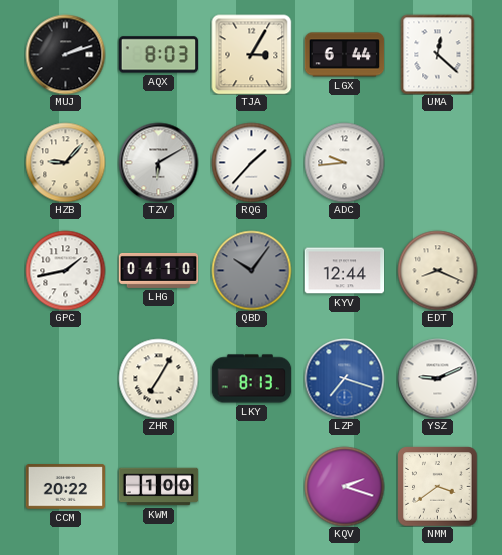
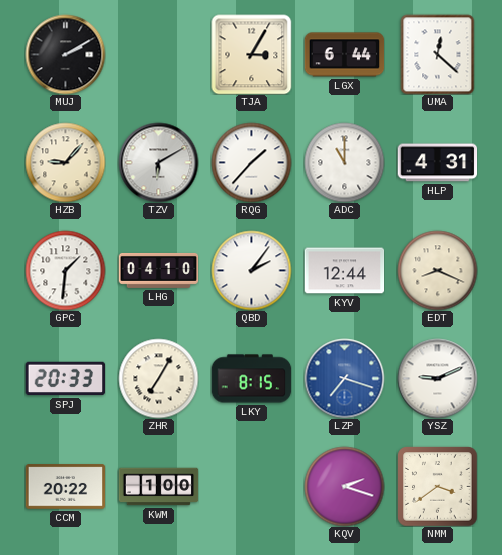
MUJ: 2:12 -> 2:10
AQX: 8:03 -> none
ADC: 9:44 -> 11:00
HLP: none -> 4:31
GPC: 1:43 -> 1:31
QBD: 10:06 -> 2:06
QBD dial: grey -> white
SPJ: none -> 20:33
LKY: 8:13 -> 8:15
